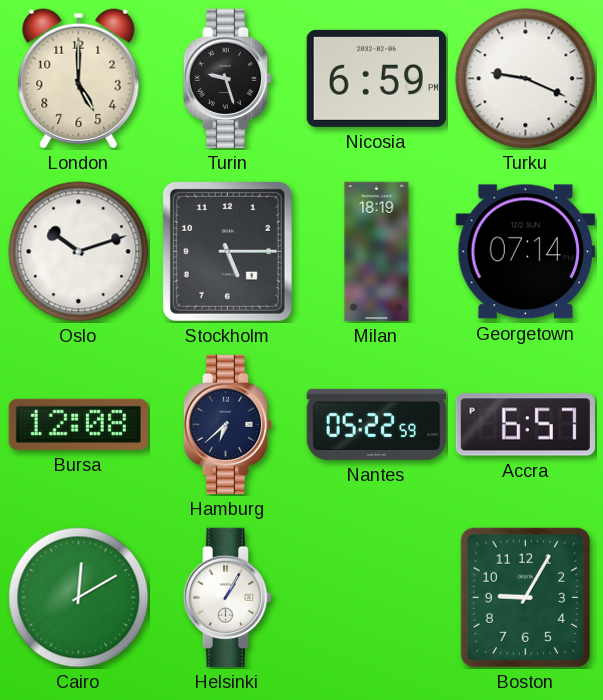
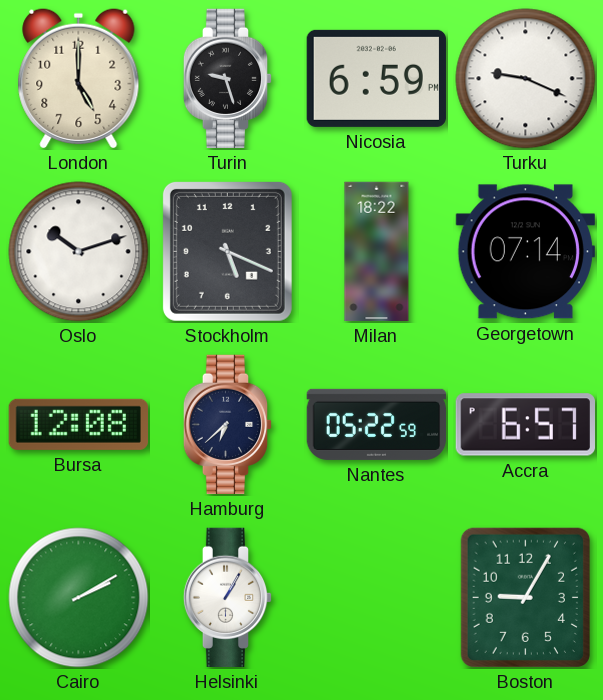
Stockholm: 5:15 -> 5:19
Milan: 18:19 -> 18:22
Cairo: 12:10 -> 2:10
